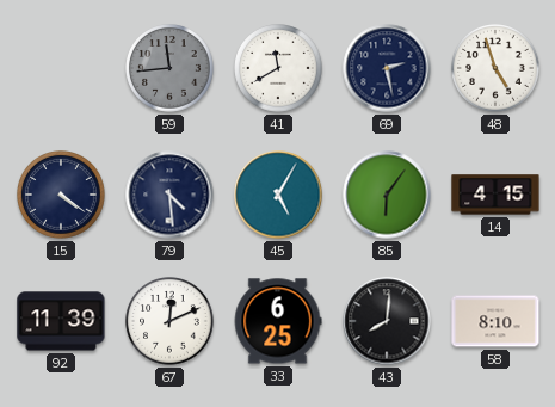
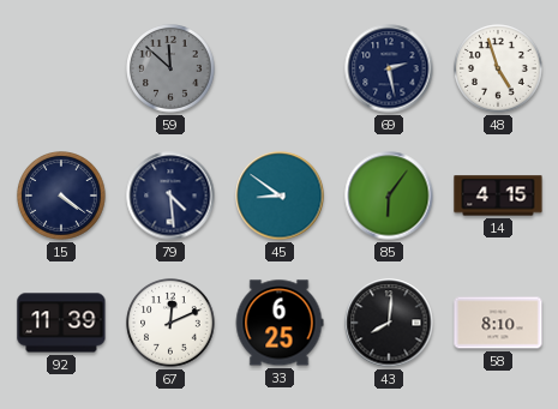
59: 11:44 -> 11:52
41: 11:40 -> none
45: 5:05 -> 8:51
